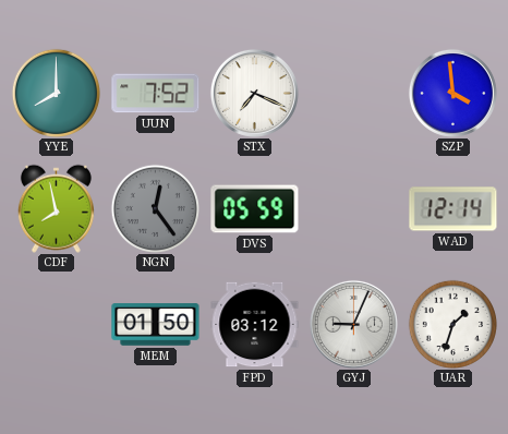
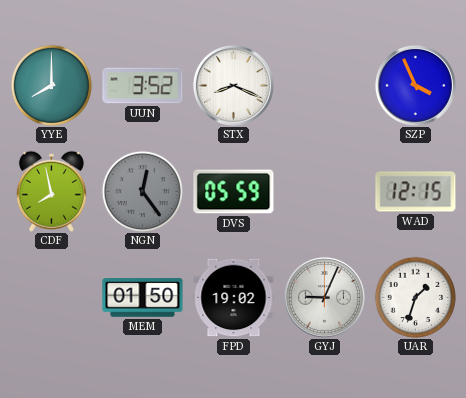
UUN: 7:52 -> 3:52
STX: 7:19 -> 8:19
SZP: 3:59 -> 3:56
WAD: 12:14 -> 12:15
FPD: 03:12 -> 19:02
